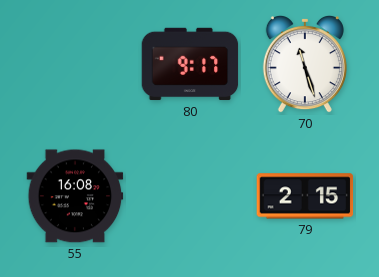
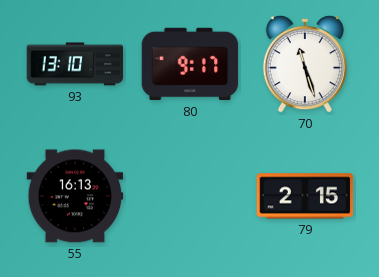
93: none -> 13:10
55: 16:08 -> 16:13
